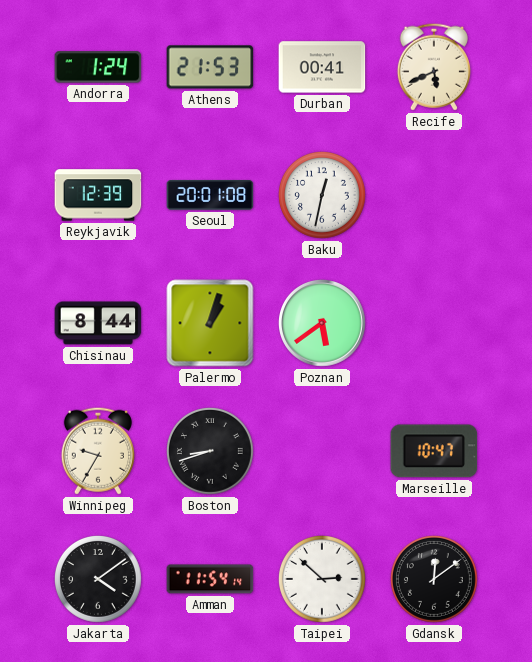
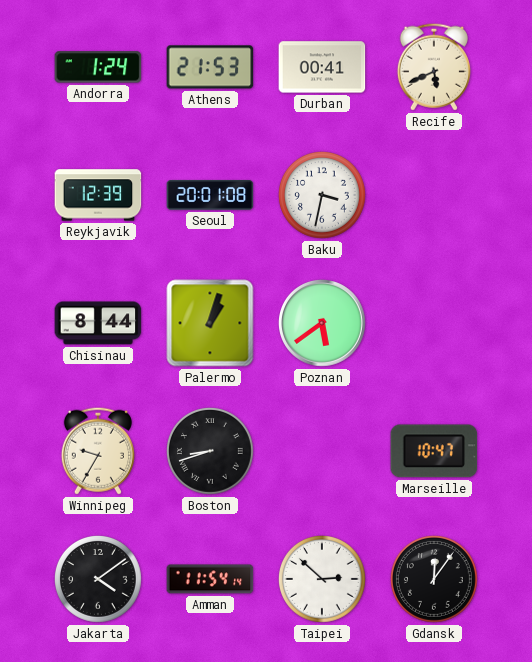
Baku: 12:32 -> 3:32
Gdansk: 12:09 -> 12:06
